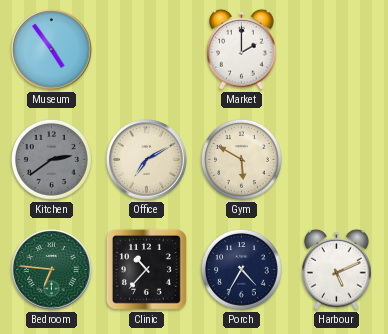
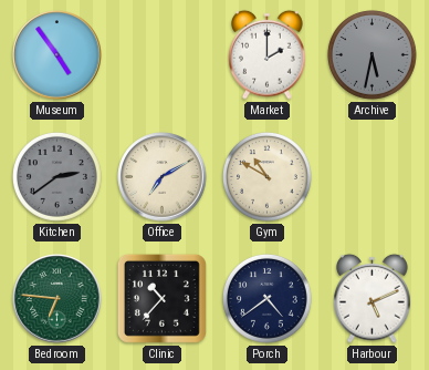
Archive: none -> 5:32
Gym: 5:50 -> 10:50
Porch: 4:35 -> 4:39
